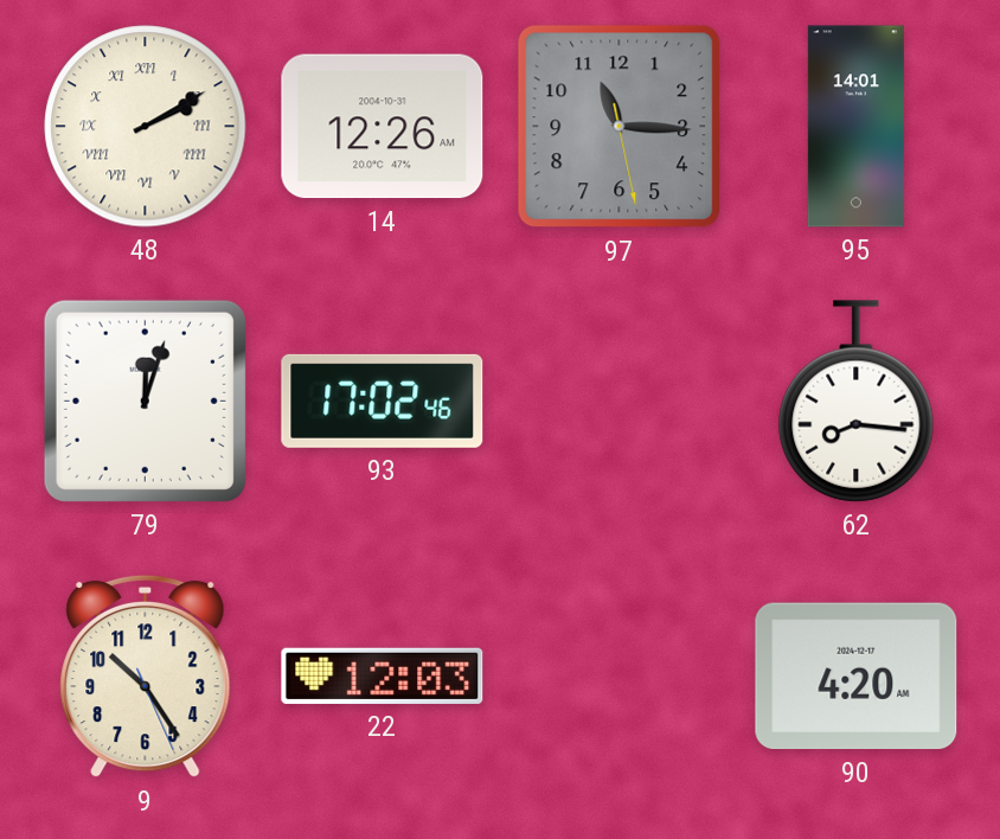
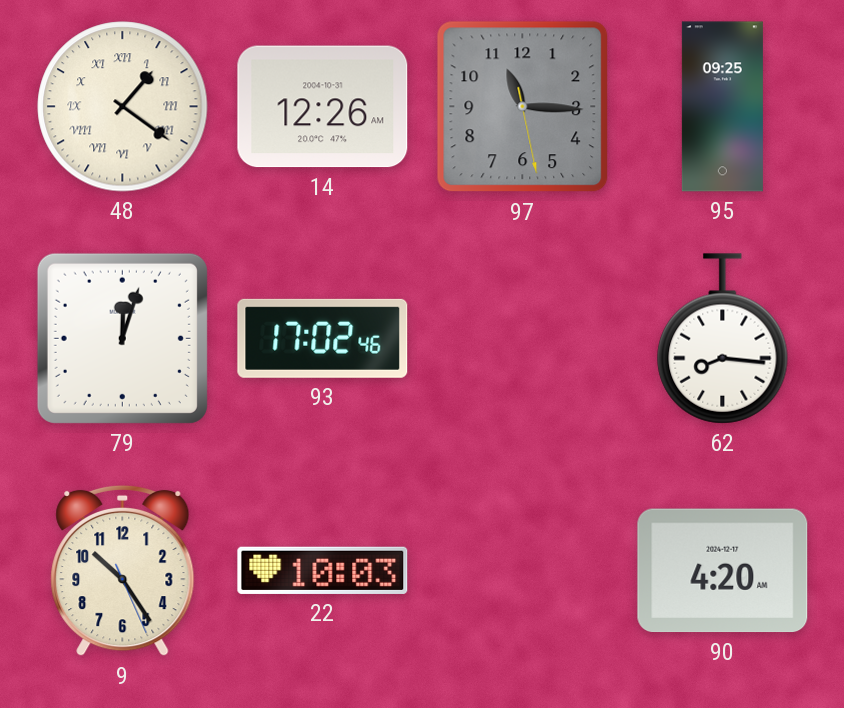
48: 2:10 -> 1:21
95: 14:01 -> 09:25
22: 12:03 -> 10:03
